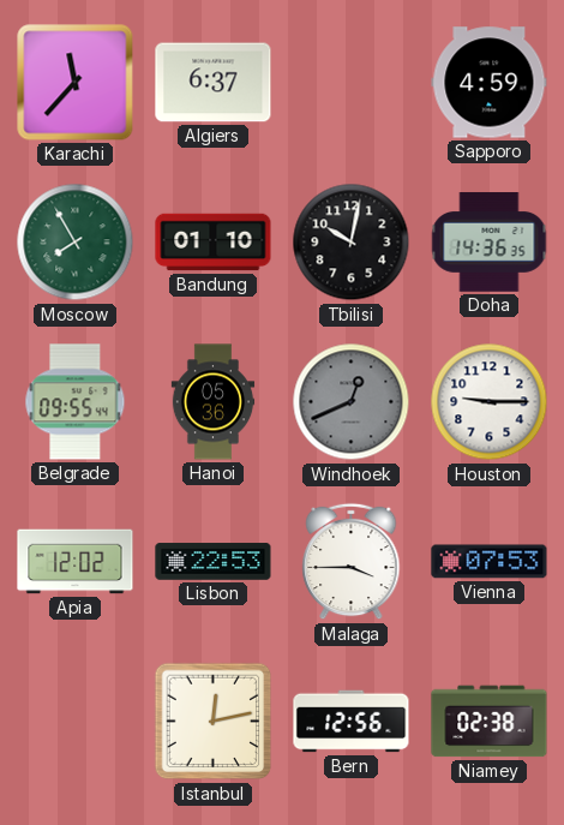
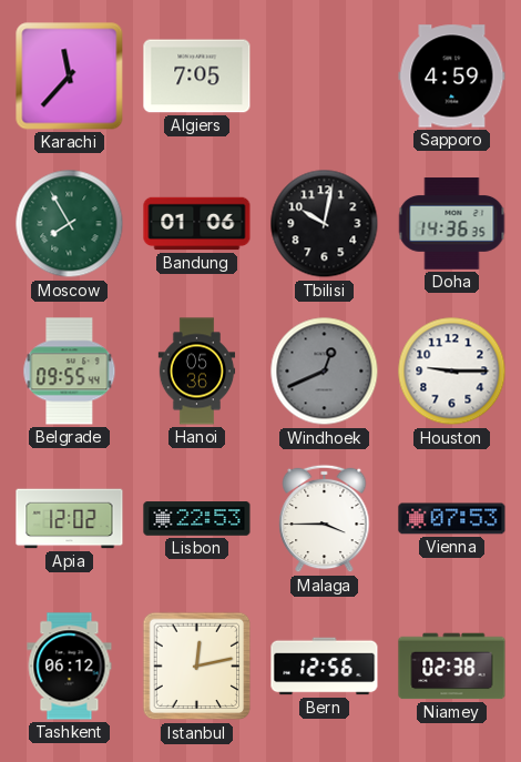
Algiers: 6:37 -> 7:05
Bandung: 01:10 -> 01:06
Tashkent: none -> 06:12
